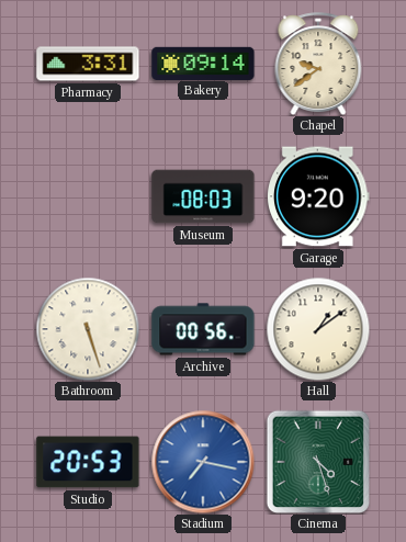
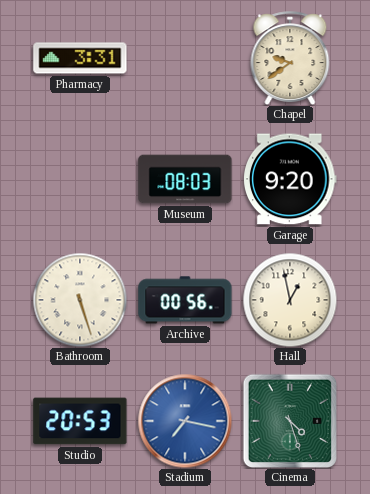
Bakery: 09:14 -> none
Hall: 1:09 -> 12:58
